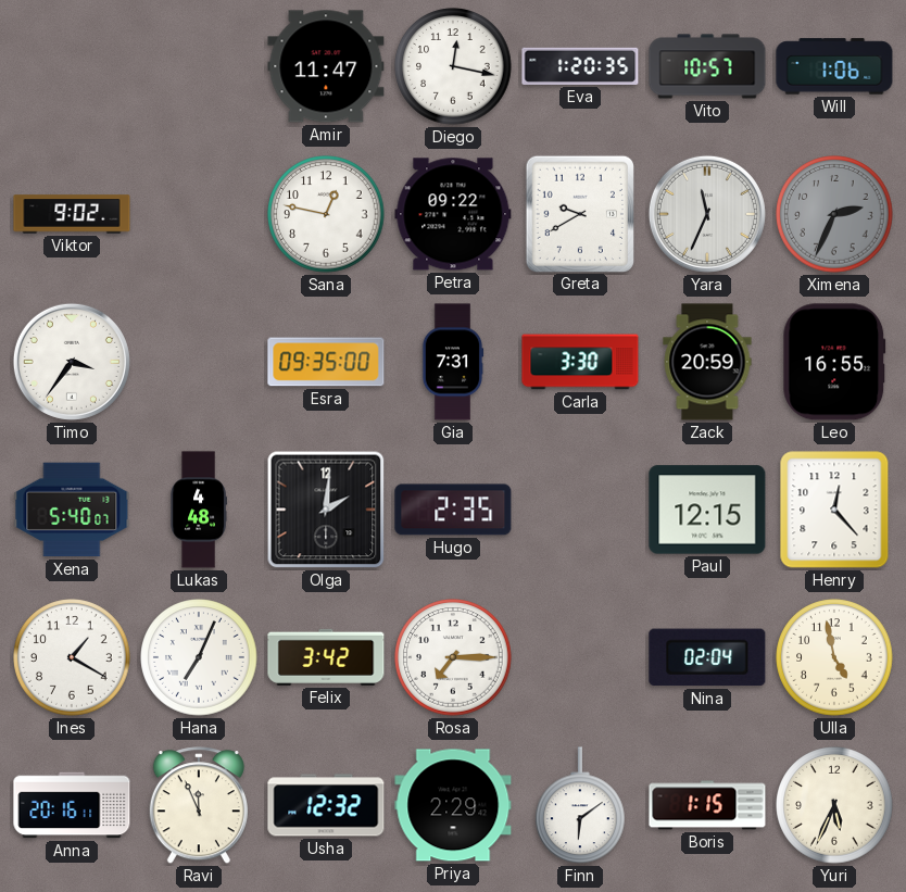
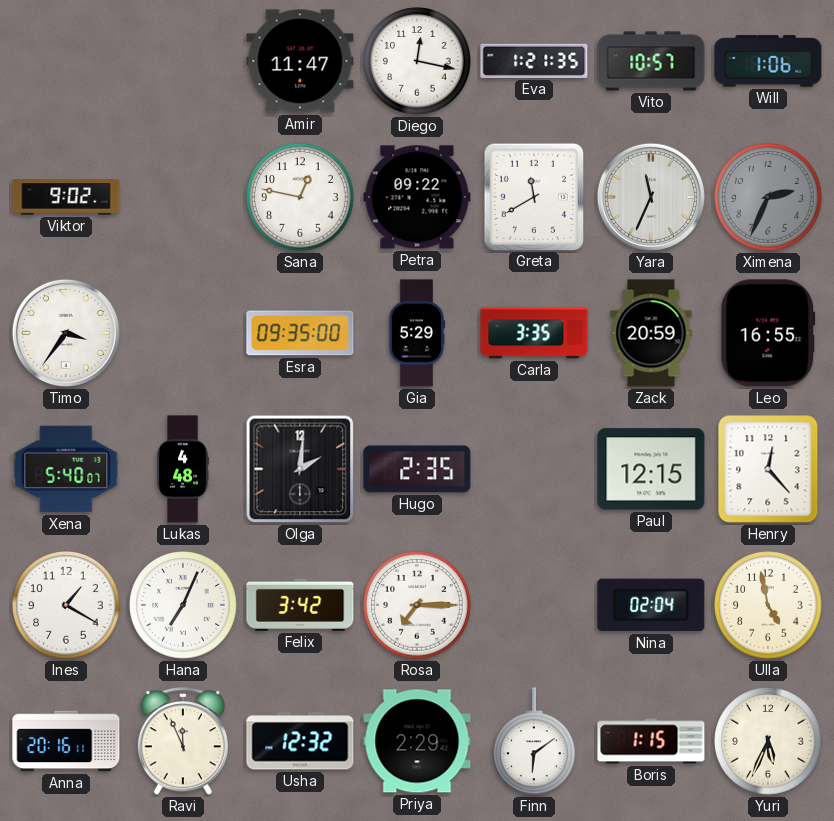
Eva: 1:20 -> 1:21
Greta: 9:40 -> 11:40
Gia: 7:31 -> 5:29
Carla: 3:30 -> 3:35
